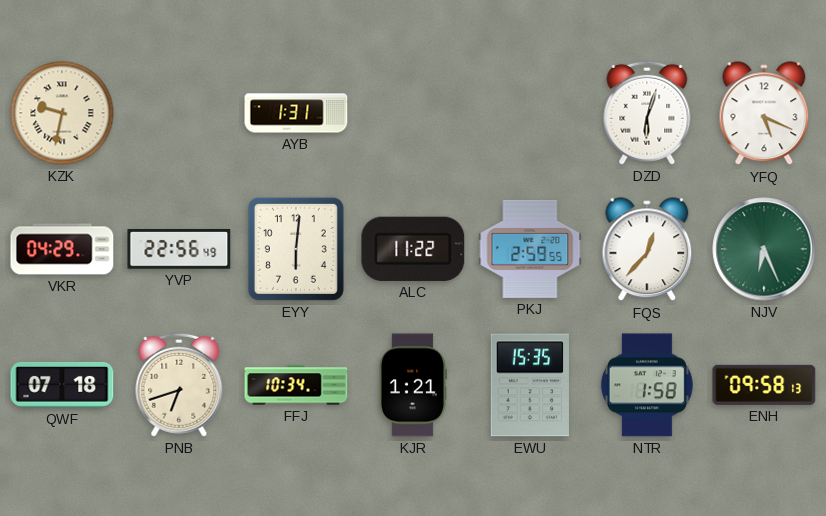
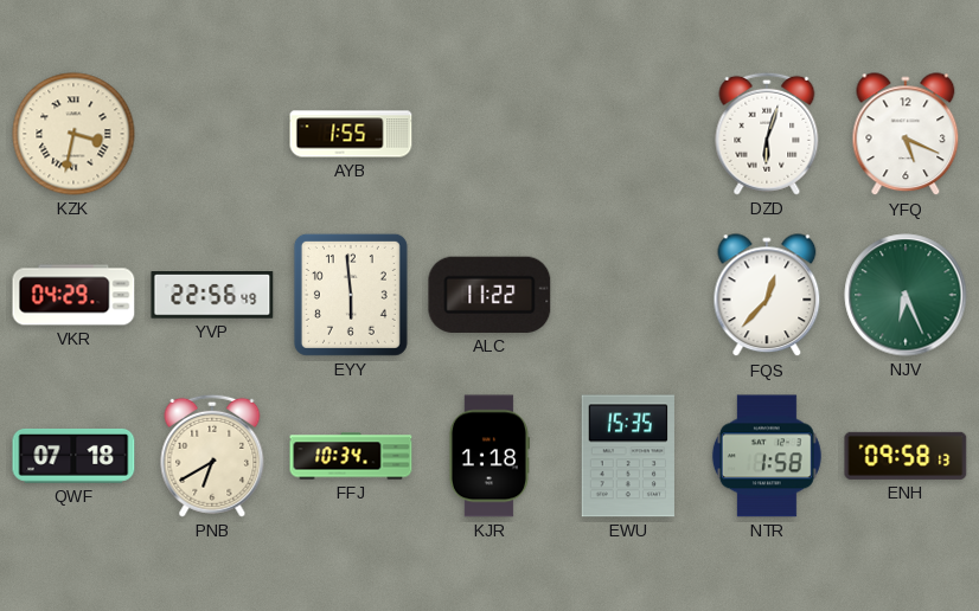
KZK: 9:32 -> 3:32
AYB: 1:31 -> 1:55
EYY: 6:01 -> 5:59
PKJ: 2:59 -> none
PNB: 6:42 -> 6:40
KJR: 1:21 -> 1:18
